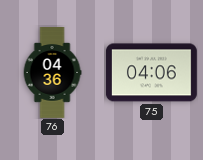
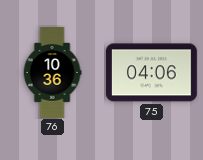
76: 04:36 -> 10:36
